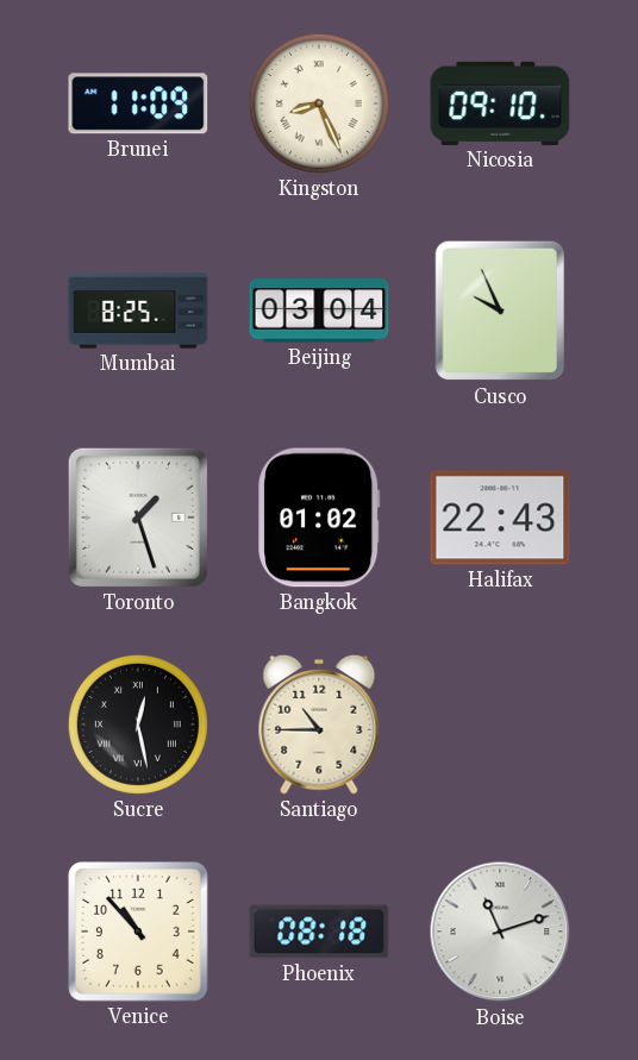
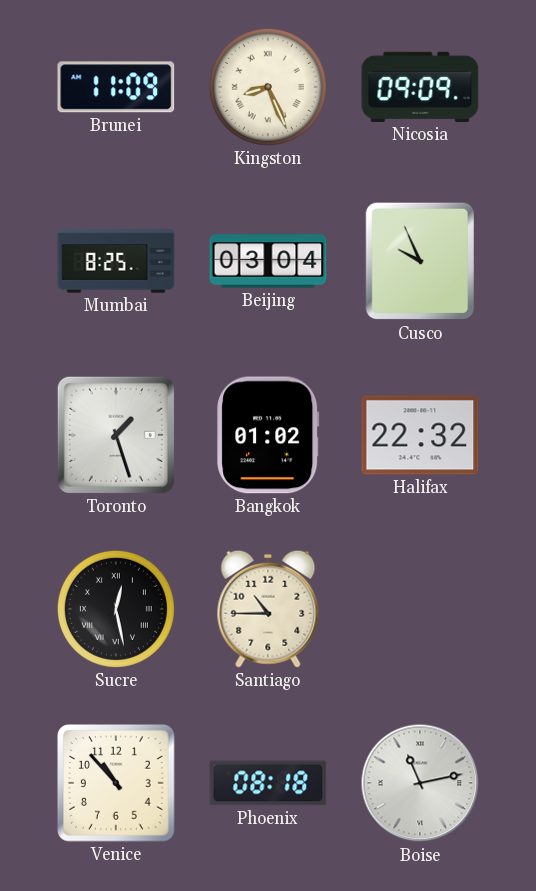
Nicosia: 09:10 -> 09:09
Halifax: 22:43 -> 22:32
Boise: 11:12 -> 11:13
